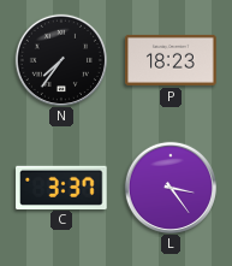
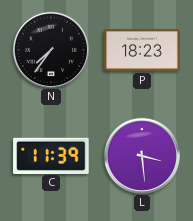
C: 3:37 -> 11:39
L: 3:24 -> 3:29
